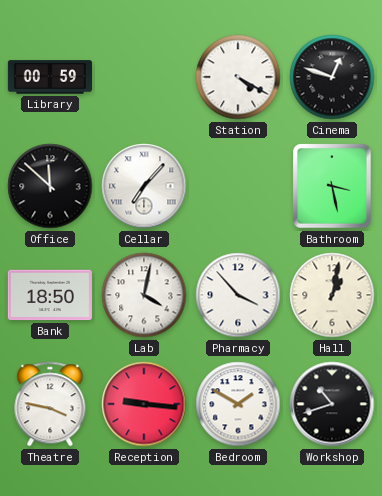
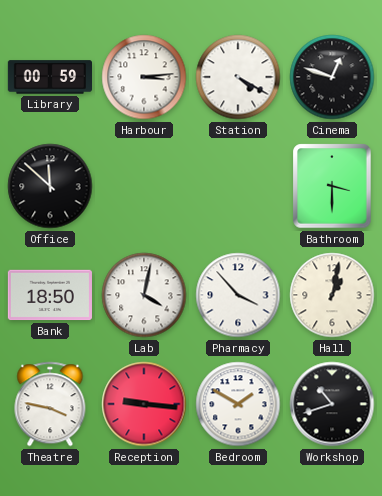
Harbour: none -> 3:14
Cellar: 7:07 -> none
Bathroom: 3:28 -> 3:30
